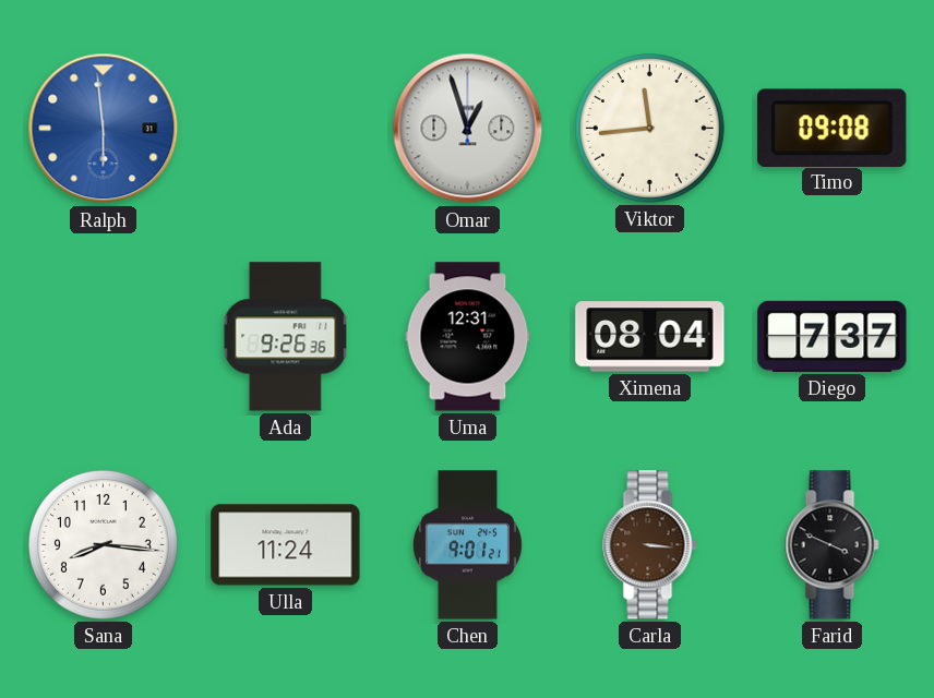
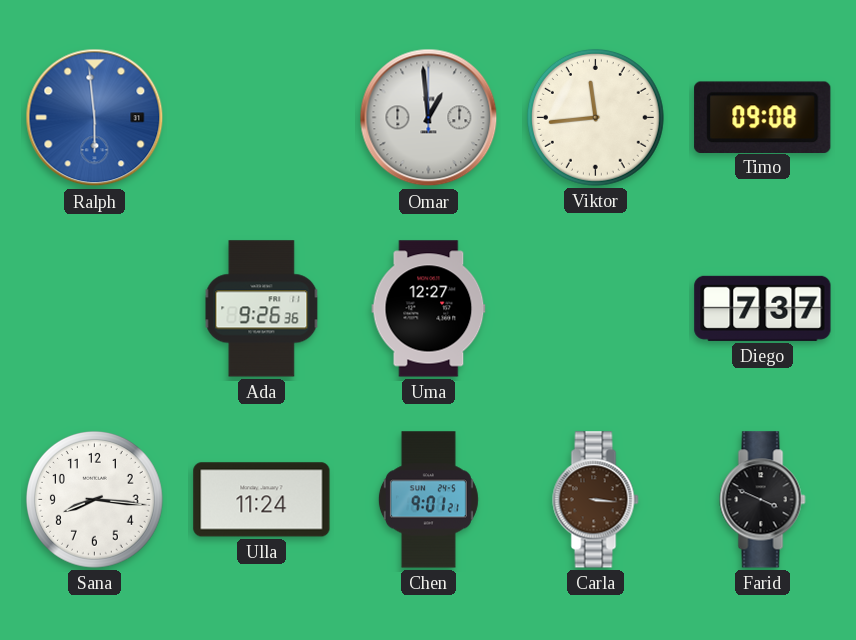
Omar: 12:57 -> 12:59
Uma: 12:31 -> 12:27
Ximena: 08:04 -> none
